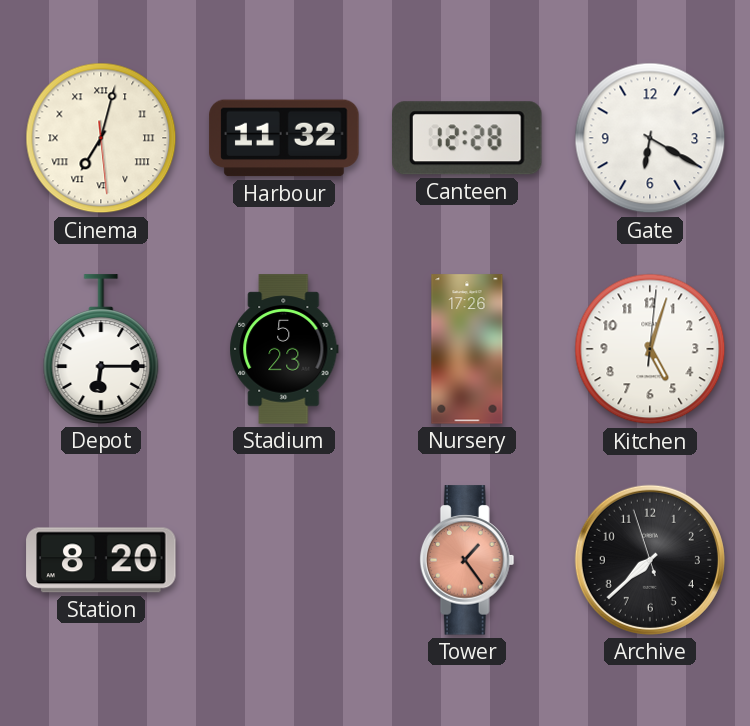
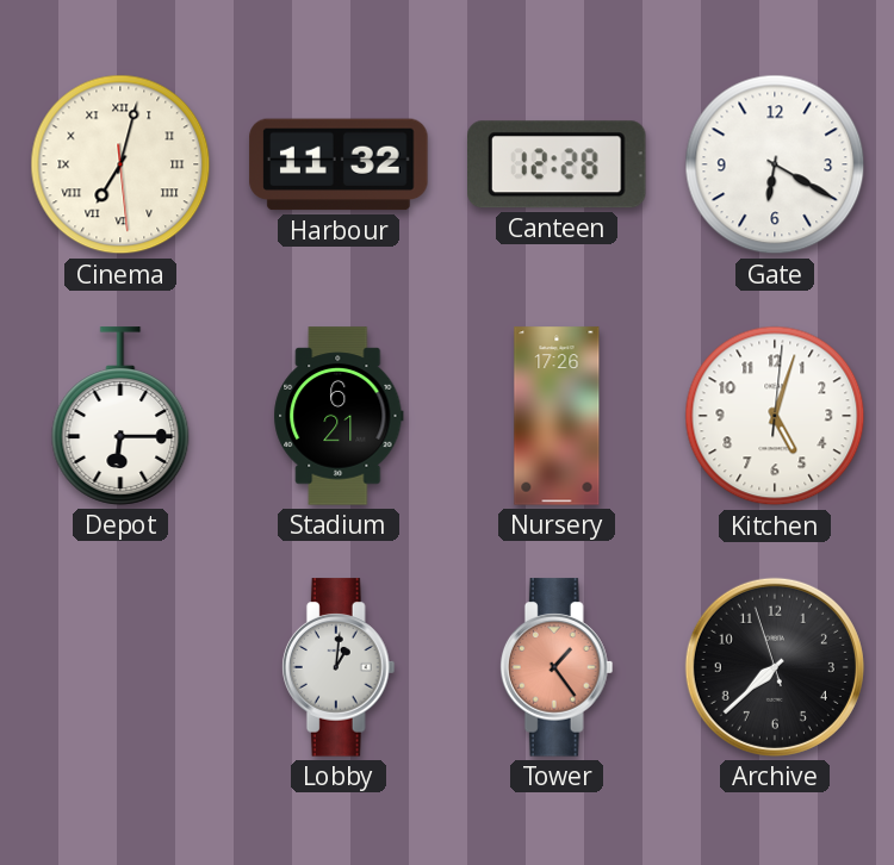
Stadium: 5:23 -> 6:21
Station: 8:20 -> none
Lobby: none -> 1:01
